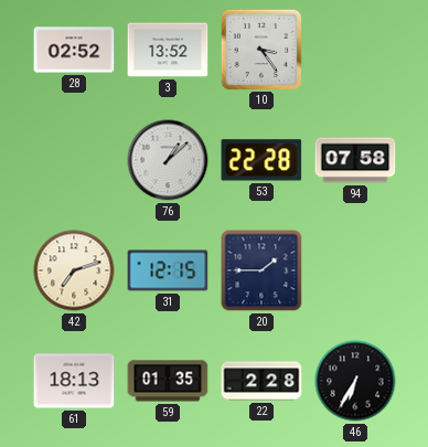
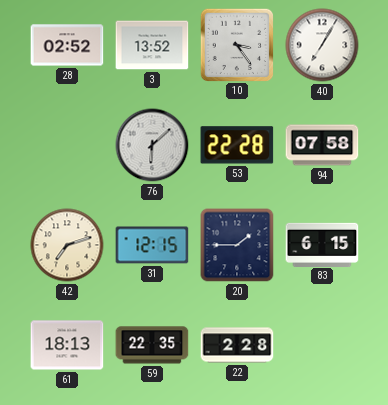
40: none -> 7:05
76: 1:08 -> 6:08
83: none -> 6:15
59: 01:35 -> 22:35
46: 6:35 -> none
